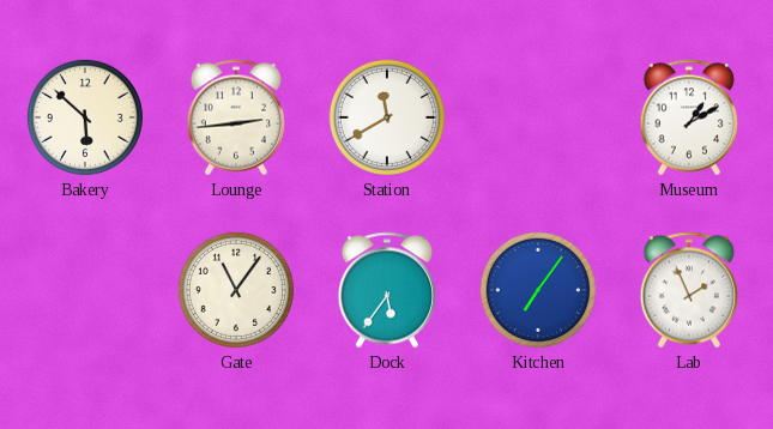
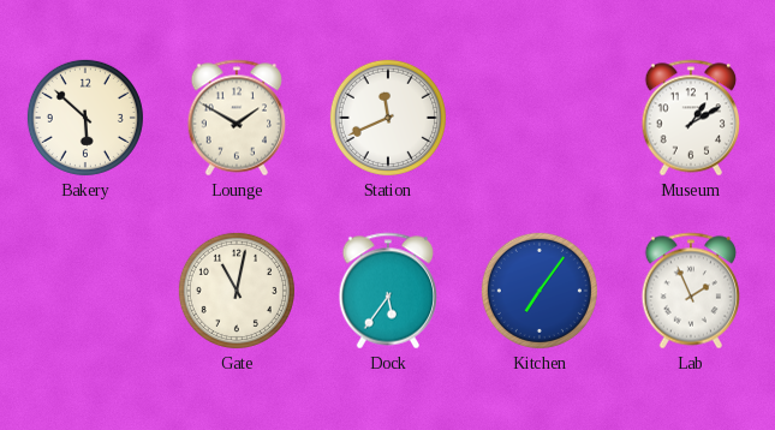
Lounge: 2:44 -> 1:50
Station: 11:40 -> 11:41
Gate: 11:06 -> 11:02
